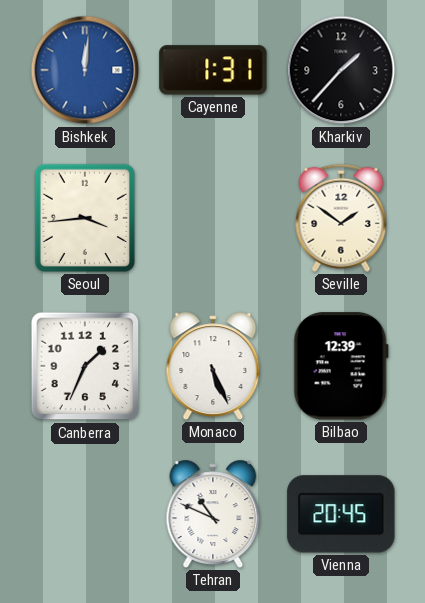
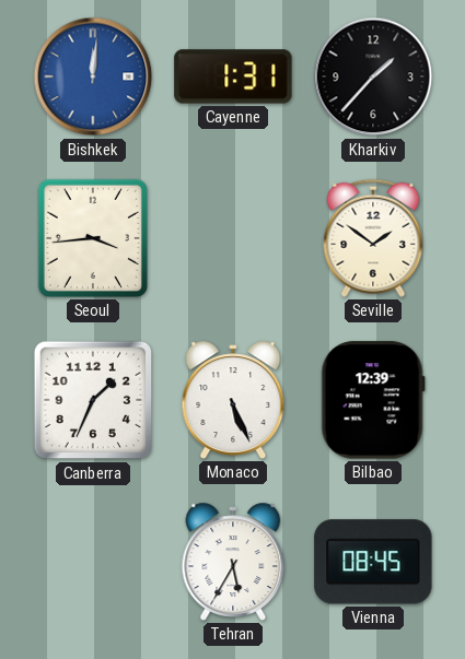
Tehran: 10:49 -> 5:35
Vienna: 20:45 -> 08:45
